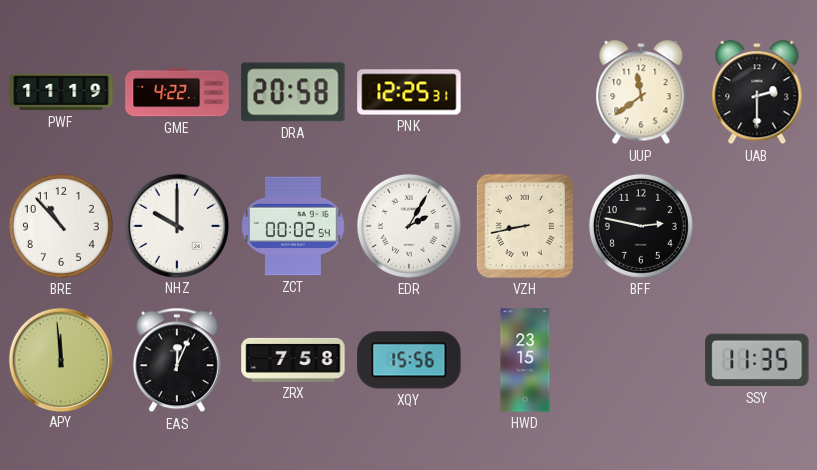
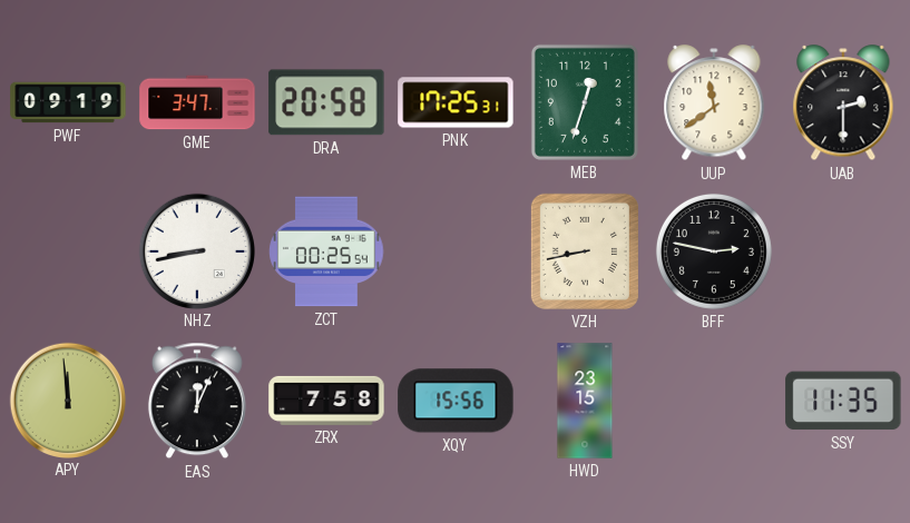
PWF: 11:19 -> 09:19
GME: 4:22 -> 3:47
PNK: 12:25 -> 17:25
MEB: none -> 12:33
BRE: 10:53 -> none
NHZ: 10:00 -> 8:43
ZCT: 00:02 -> 00:25
EDR: 2:05 -> none
